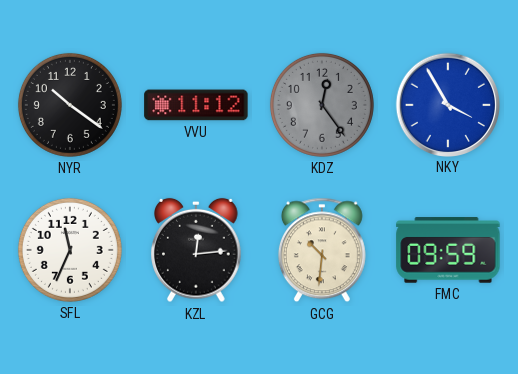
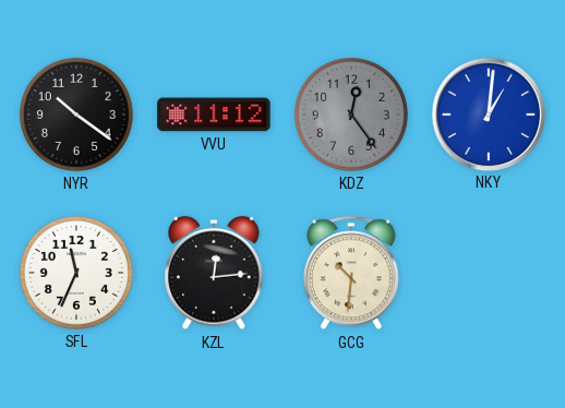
NKY: 3:55 -> 1:01
FMC: 09:59 -> none
